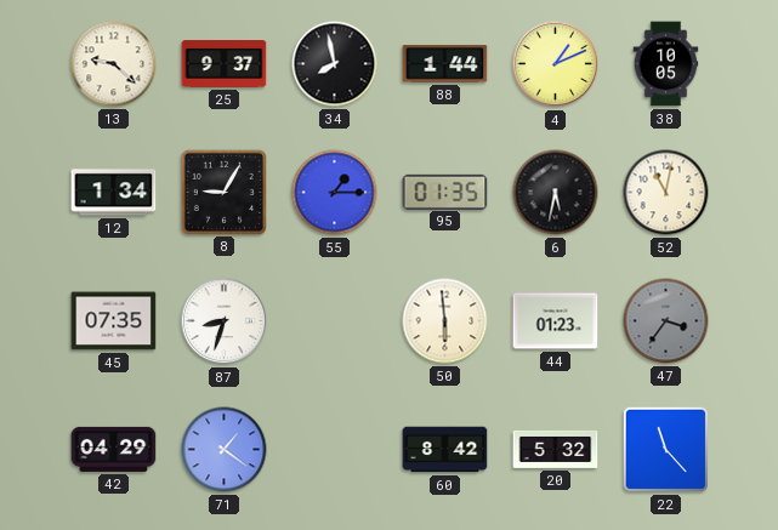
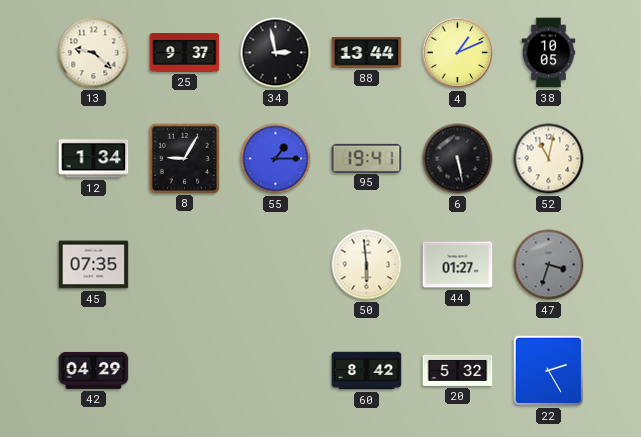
34: 7:58 -> 2:58
88: 1:44 -> 13:44
95: 01:35 -> 19:41
6: 5:32 -> 5:28
87: 8:33 -> none
44: 01:23 -> 01:27
47: 3:36 -> 3:33
71: 1:21 -> none
22: 11:23 -> 2:25
